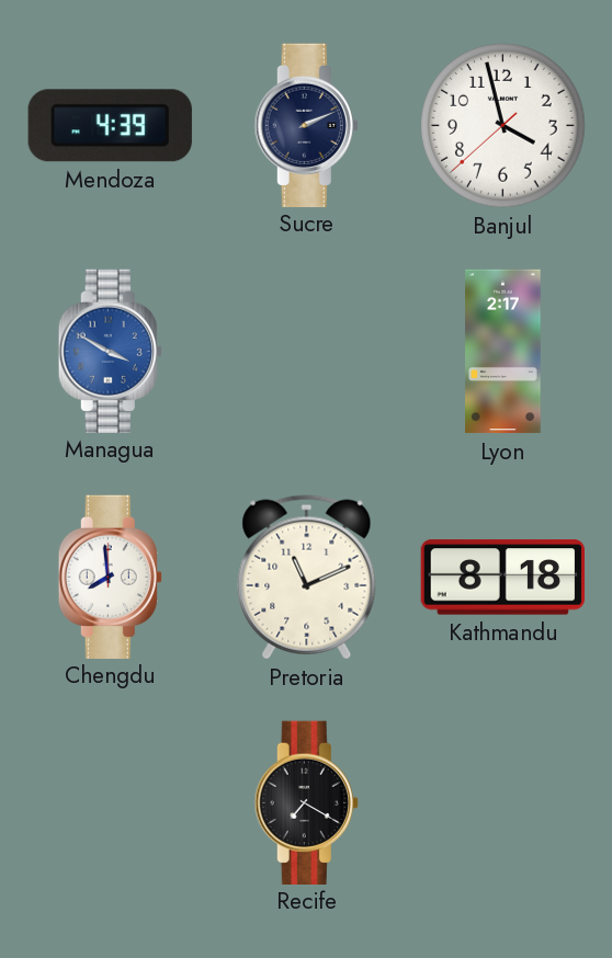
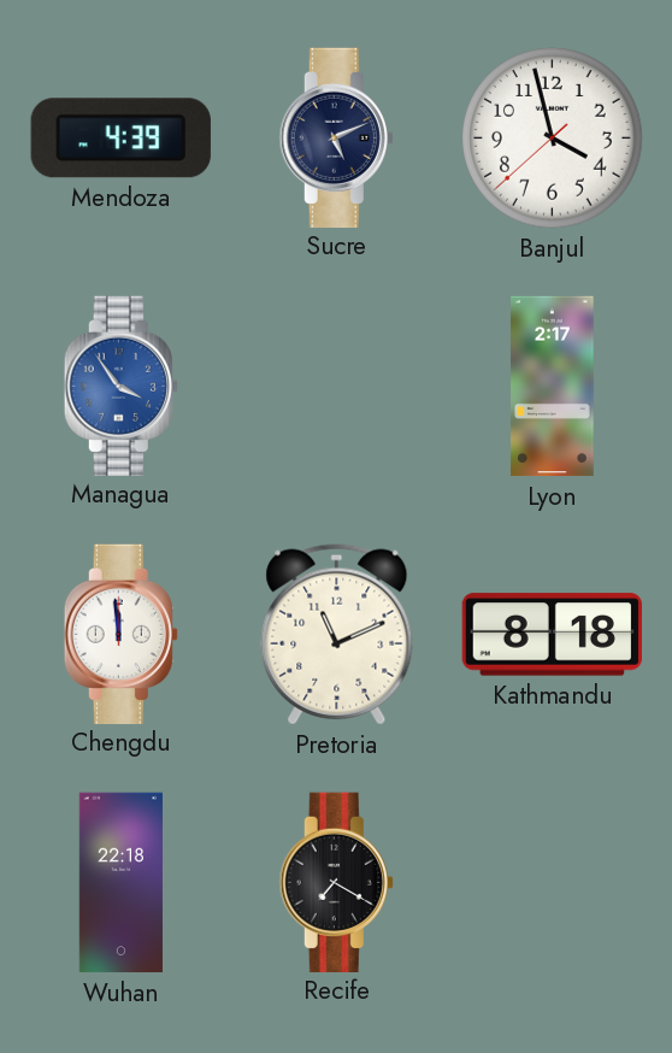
Sucre: 2:11 -> 5:11
Managua: 3:50 -> 3:54
Chengdu: 7:59 -> 11:59
Wuhan: none -> 22:18
